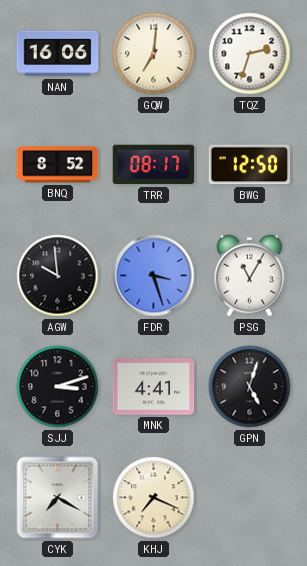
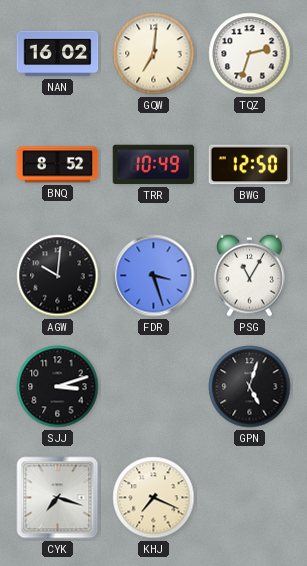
NAN: 16:06 -> 16:02
TRR: 08:17 -> 10:49
AGW: 9:59 -> 10:01
MNK: 4:41 -> none
CYK: 7:20 -> 7:18
